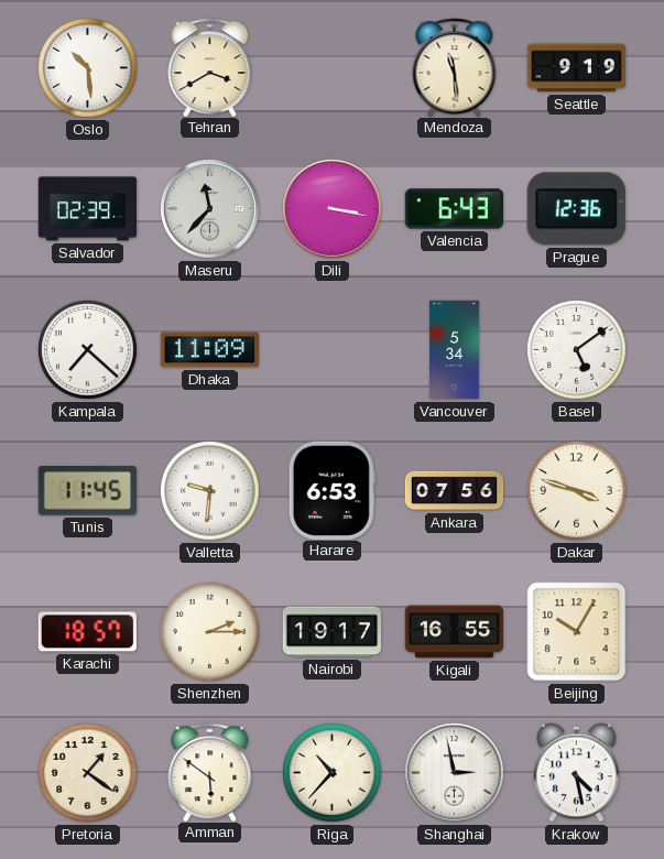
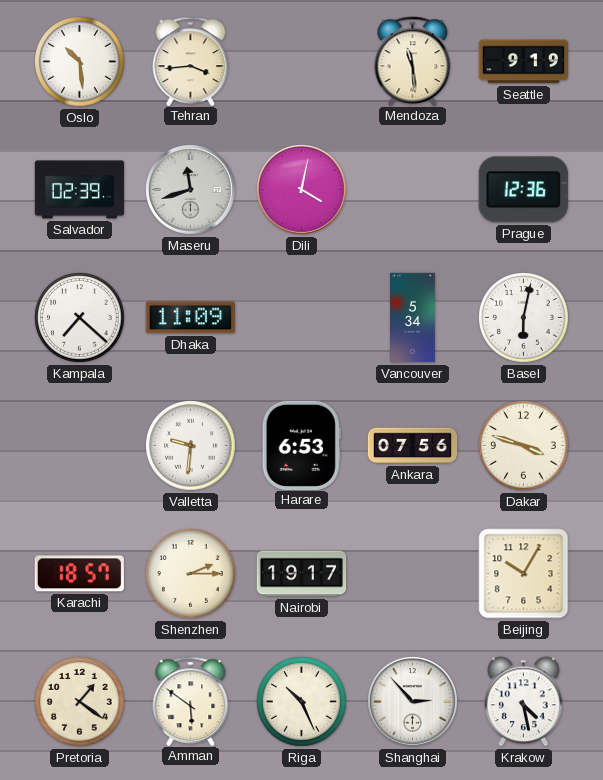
Tehran: 3:40 -> 3:44
Maseru: 11:37 -> 11:42
Dili: 3:17 -> 4:02
Valencia: 6:43 -> none
Basel: 5:09 -> 6:02
Tunis: 11:45 -> none
Kigali: 16:55 -> none
Riga: 10:37 -> 10:26
Shanghai: 2:58 -> 2:53
